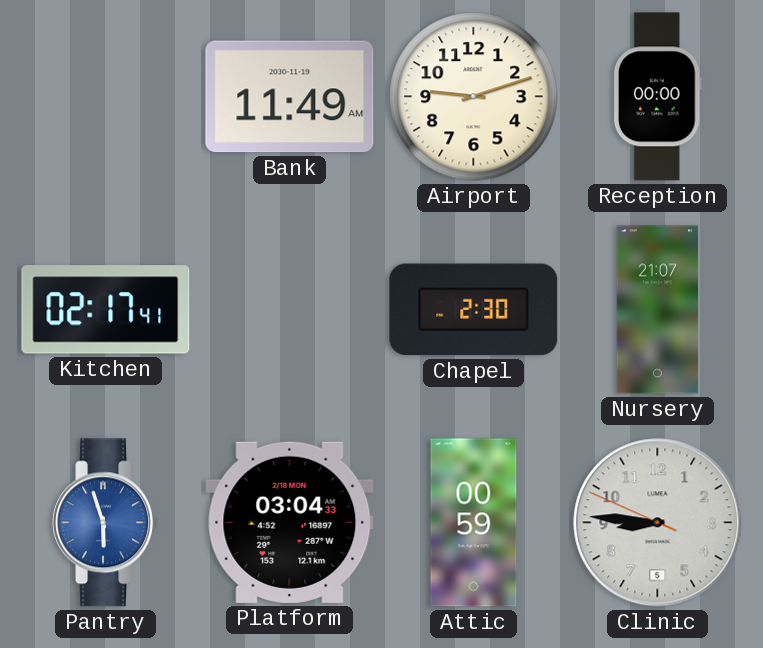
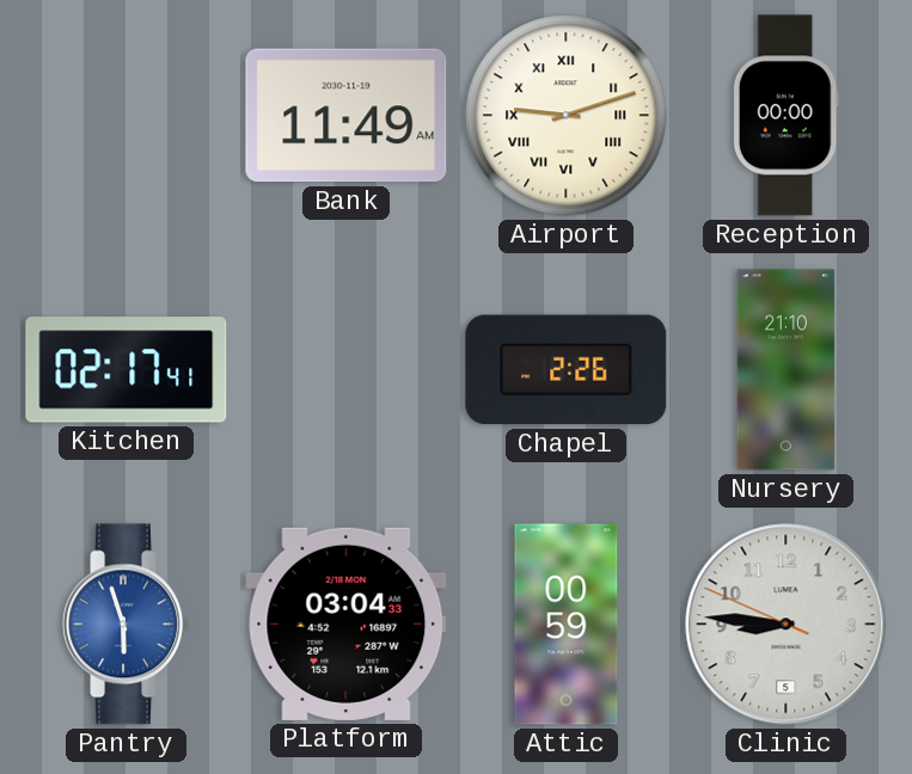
Airport numerals: Arabic -> Roman
Chapel: 2:30 -> 2:26
Nursery: 21:07 -> 21:10
